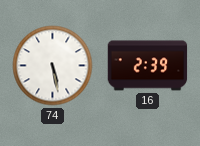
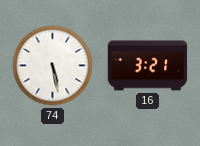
16: 2:39 -> 3:21
